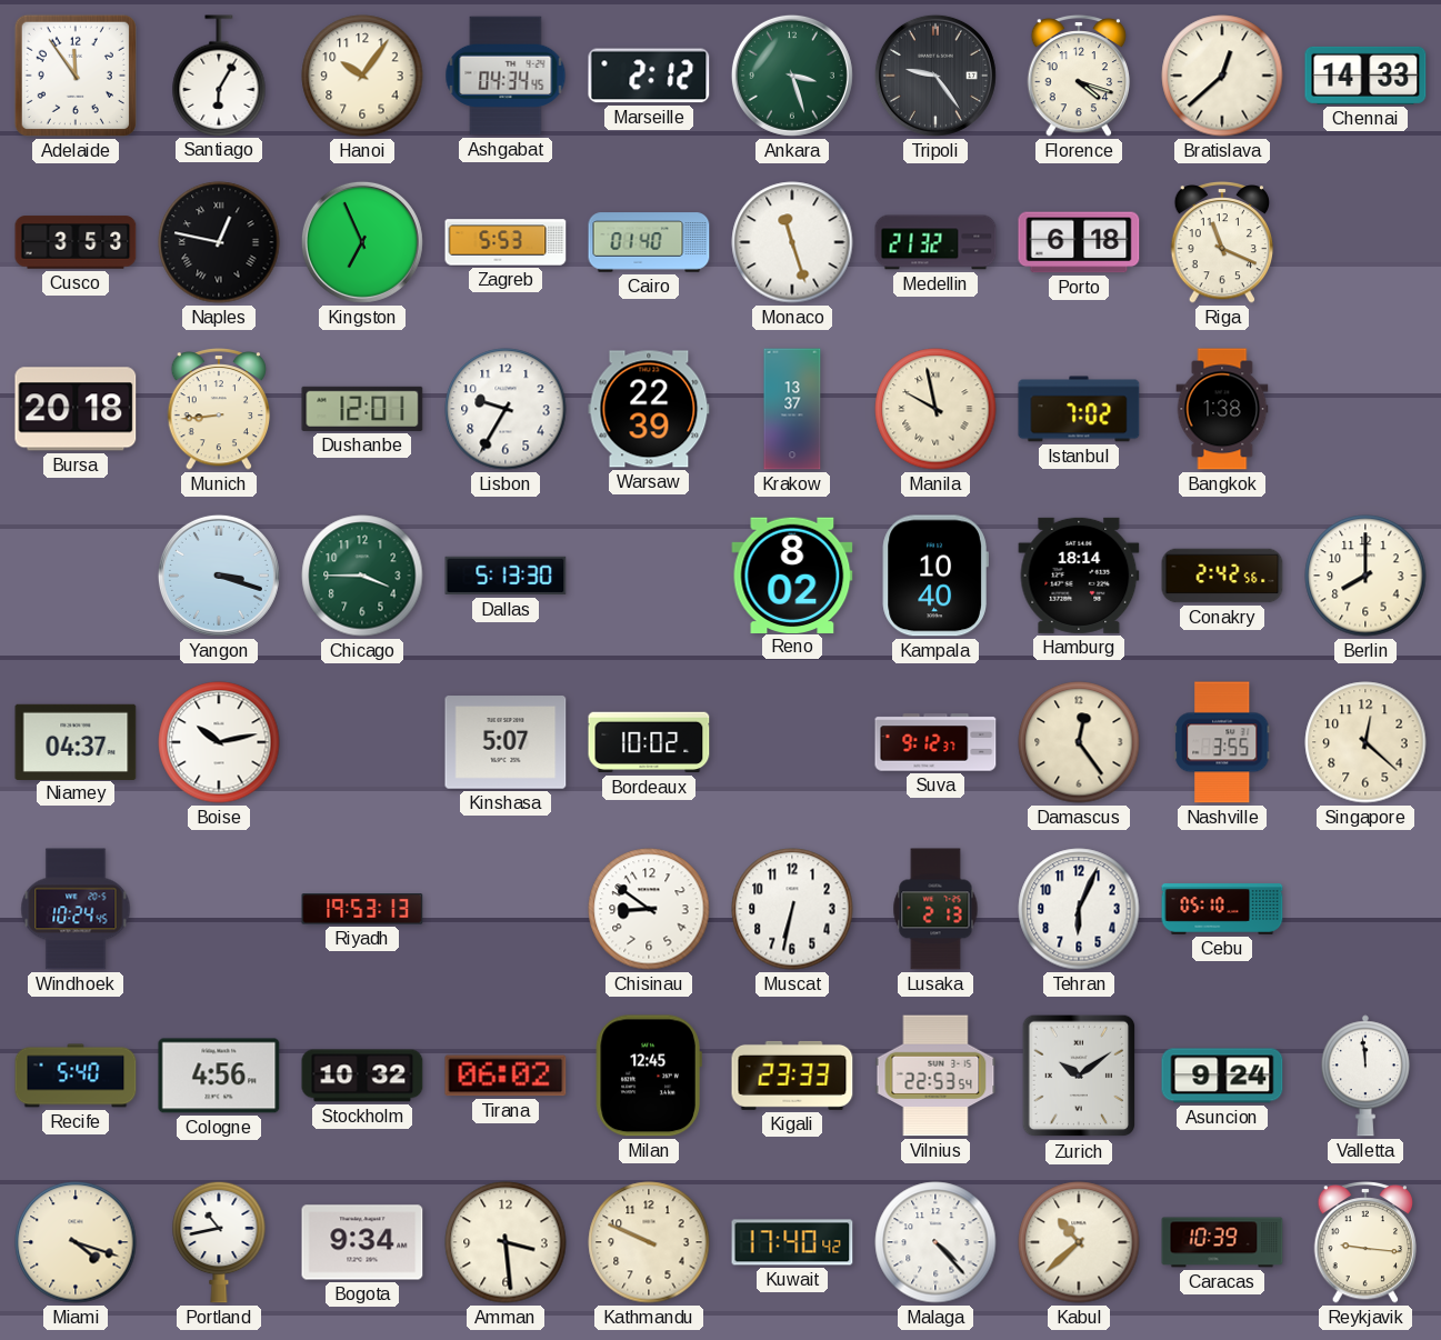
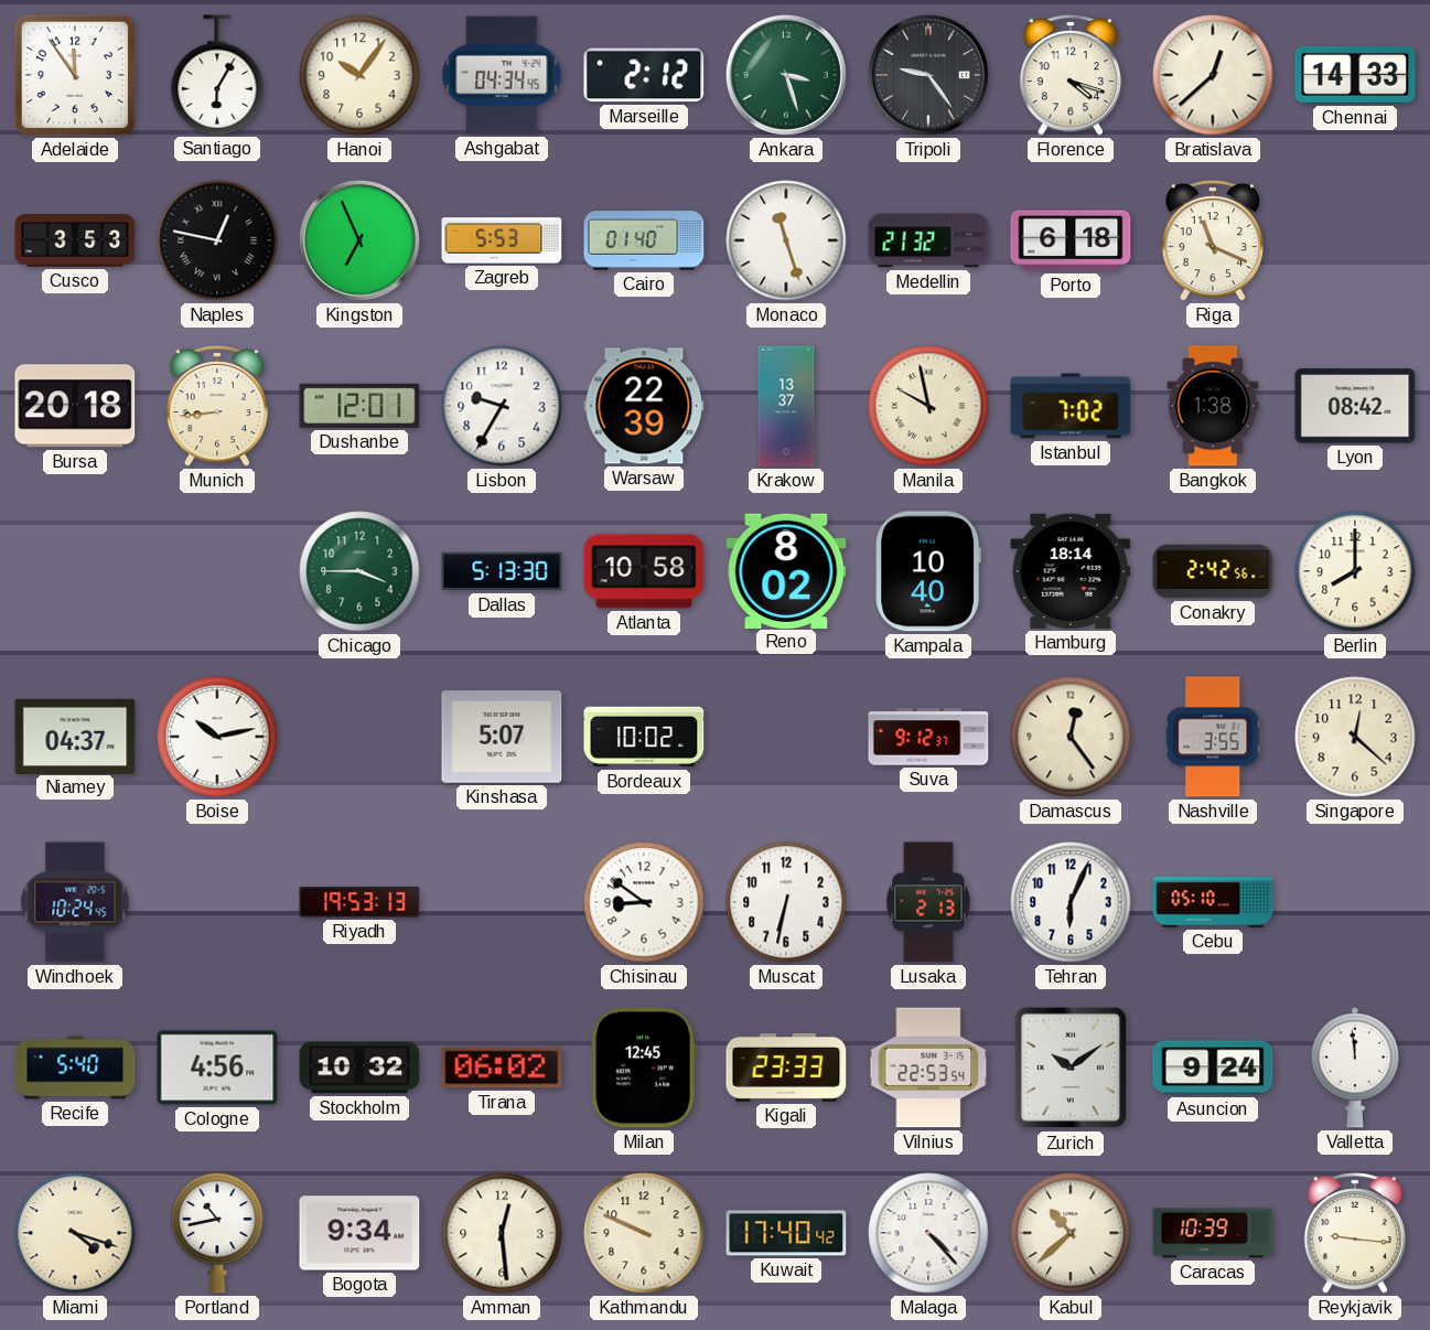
Lyon: none -> 08:42
Yangon: 3:18 -> none
Atlanta: none -> 10:58
Amman: 3:29 -> 12:29
